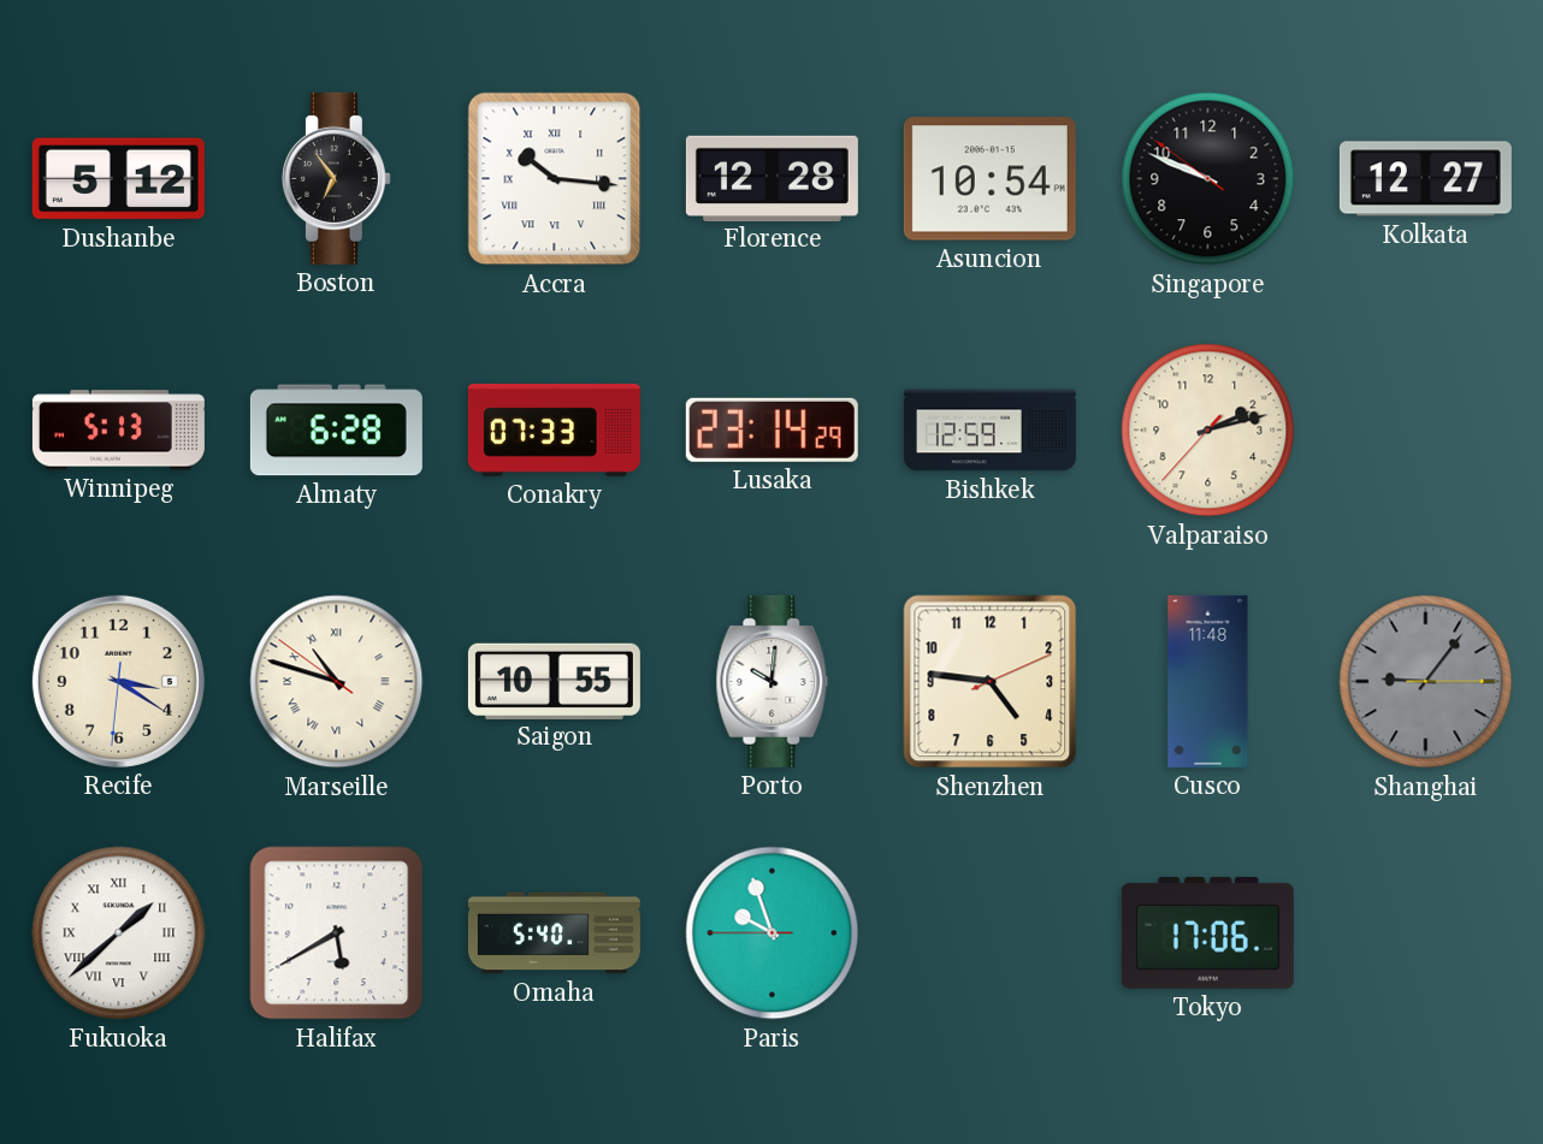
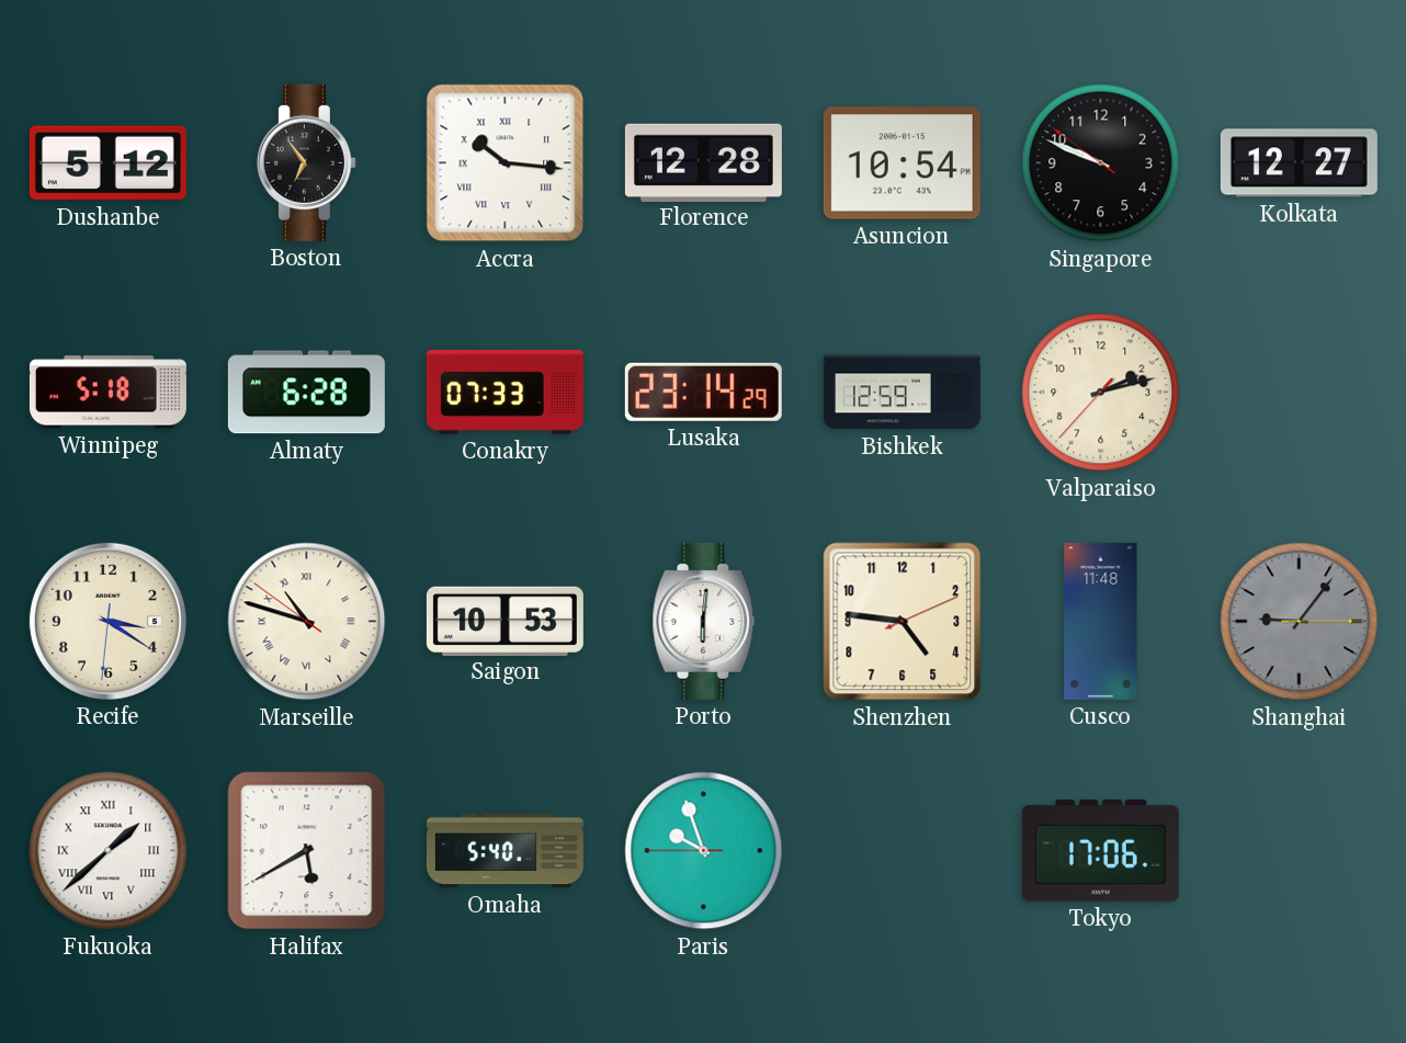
Winnipeg: 5:13 -> 5:18
Saigon: 10:55 -> 10:53
Porto: 10:01 -> 6:01
